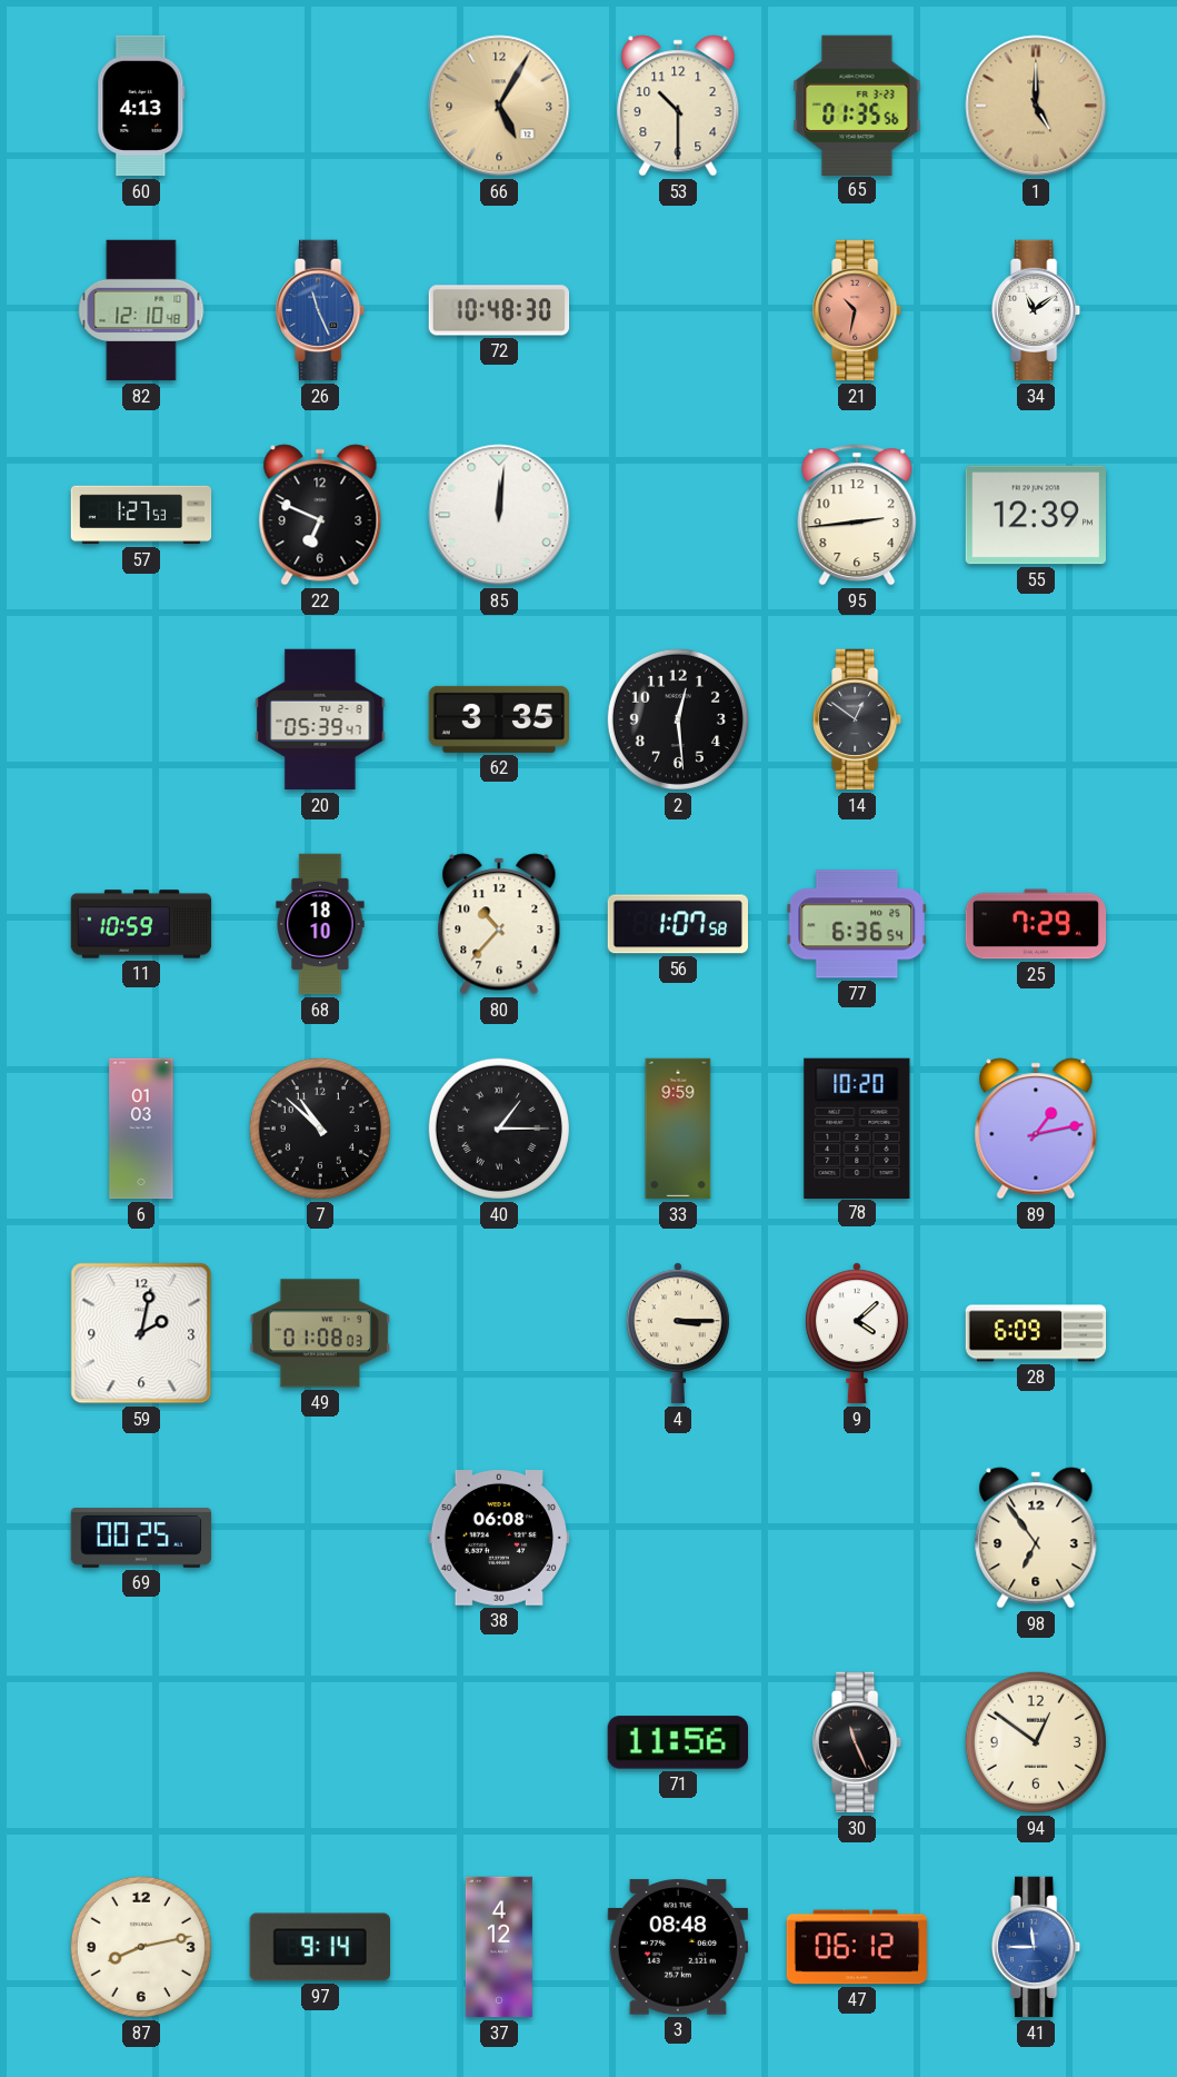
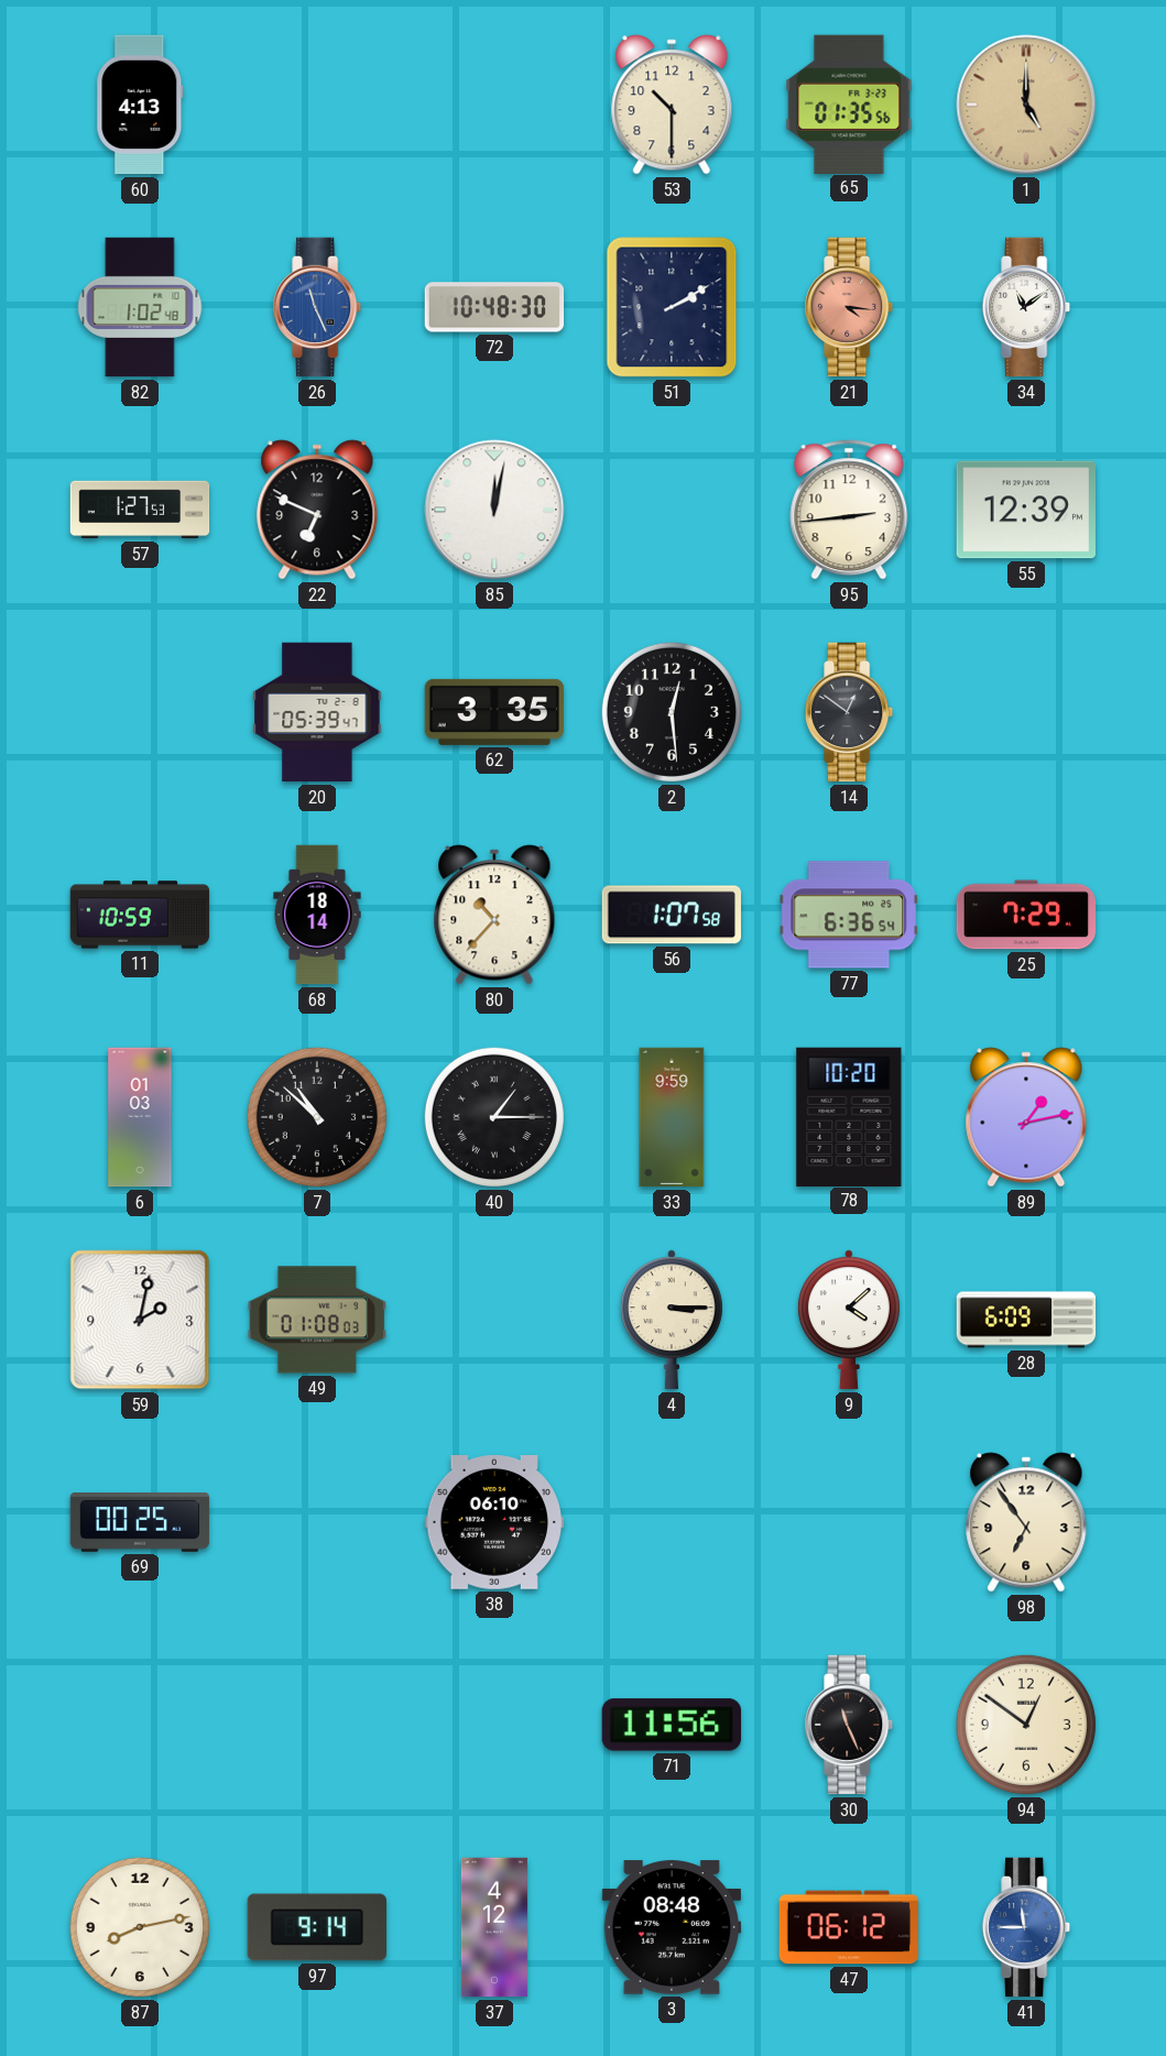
66: 5:05 -> none
82: 12:10 -> 1:02
51: none -> 2:10
21: 10:32 -> 4:16
85: 12:01 -> 12:02
68: 18:10 -> 18:14
38: 06:08 -> 06:10
